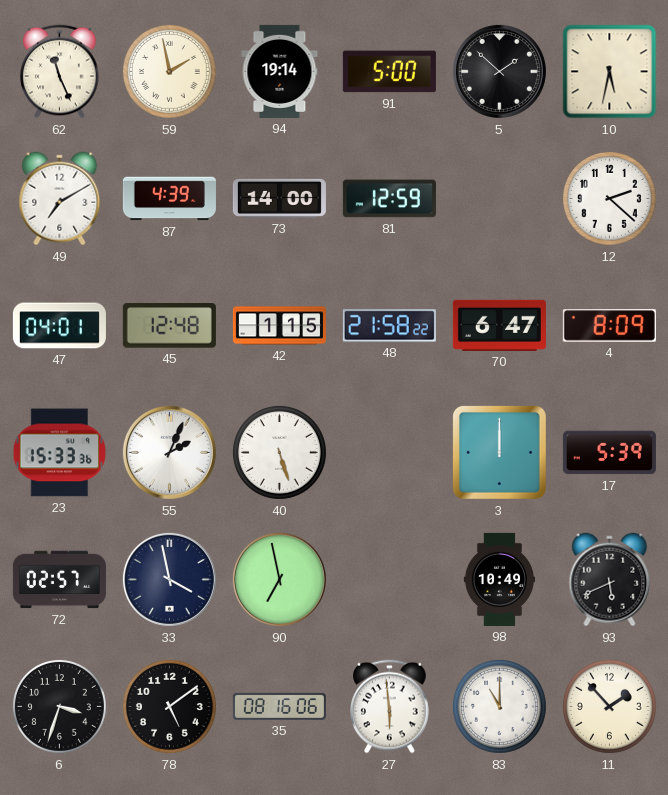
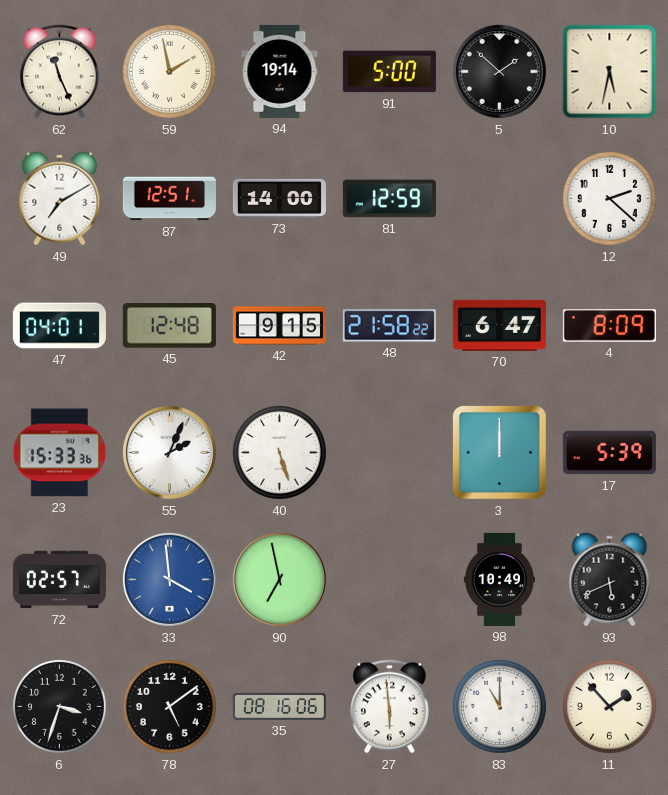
87: 4:39 -> 12:51
42: 1:15 -> 9:15
33: 3:58 -> 3:59
33 dial: navy -> blue
